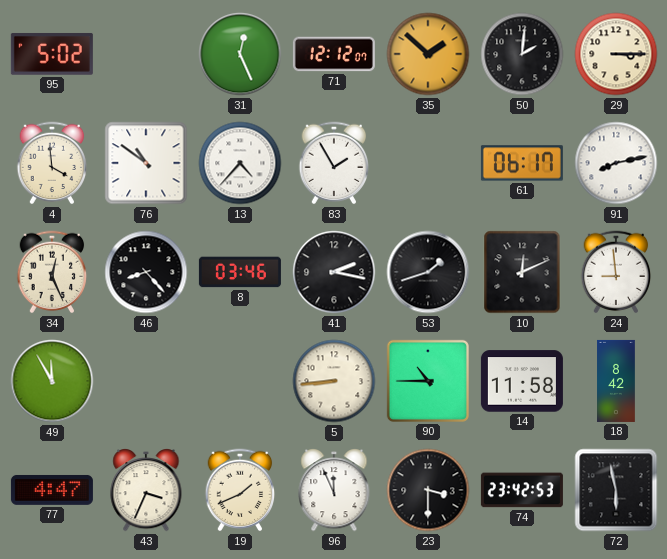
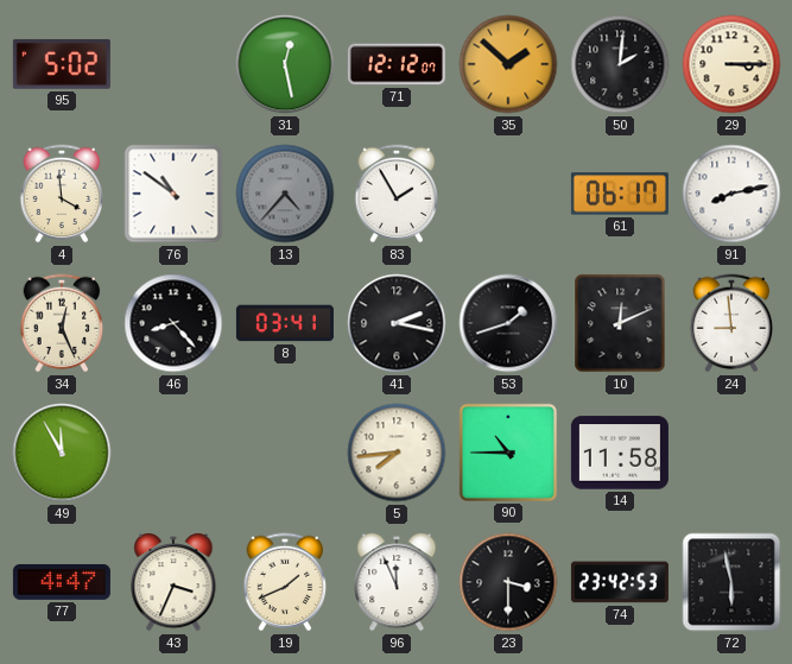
31: 12:26 -> 12:28
13 dial: white -> grey
8: 03:46 -> 03:41
5: 8:44 -> 7:44
18: 8:42 -> none
